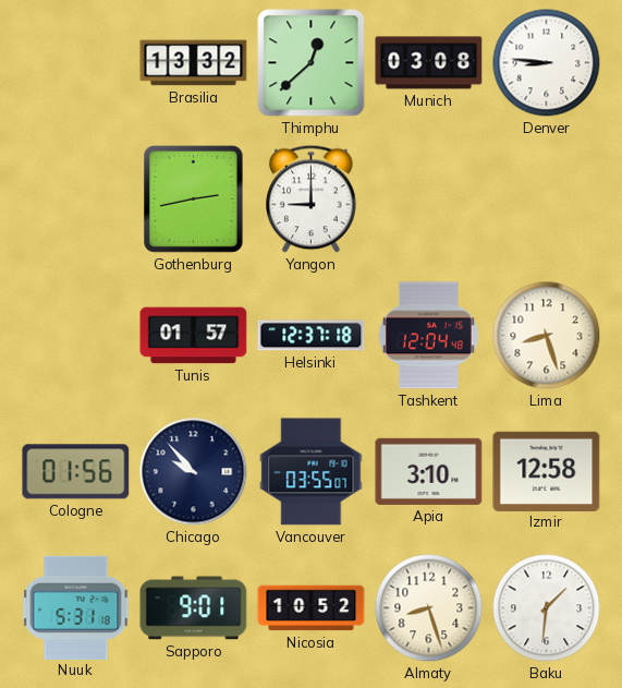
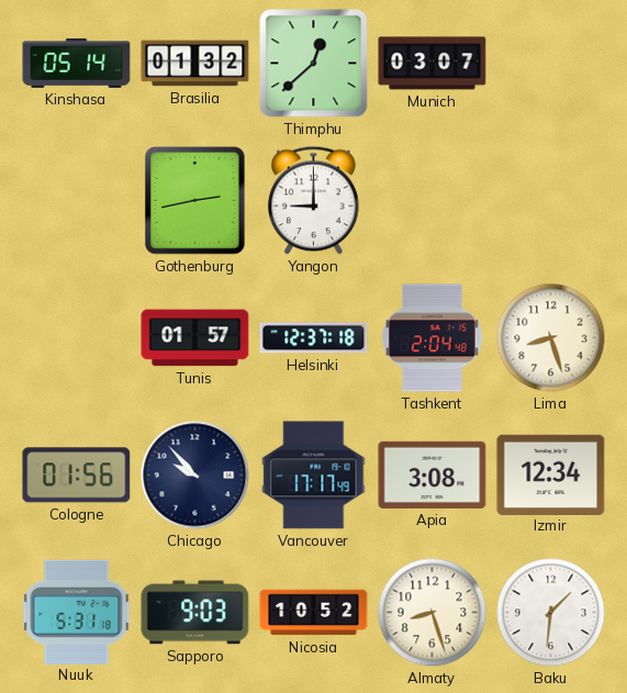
Kinshasa: none -> 05:14
Brasilia: 13:32 -> 01:32
Munich: 03:08 -> 03:07
Denver: 8:46 -> none
Tashkent: 12:04 -> 2:04
Vancouver: 03:55 -> 17:17
Apia: 3:10 -> 3:08
Izmir: 12:58 -> 12:34
Sapporo: 9:01 -> 9:03
